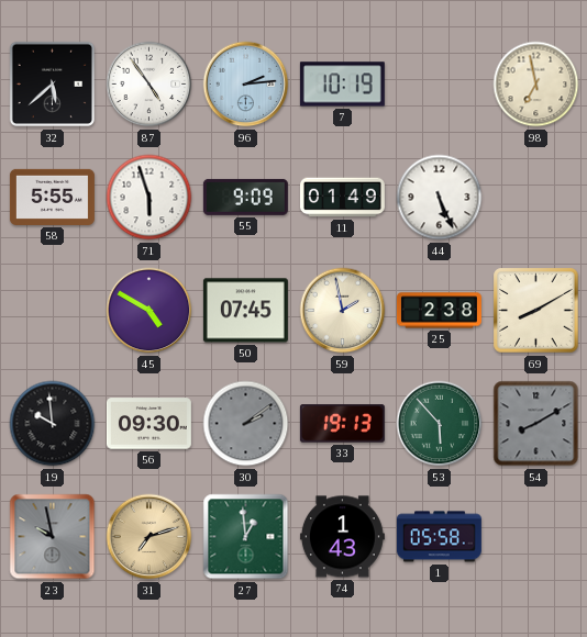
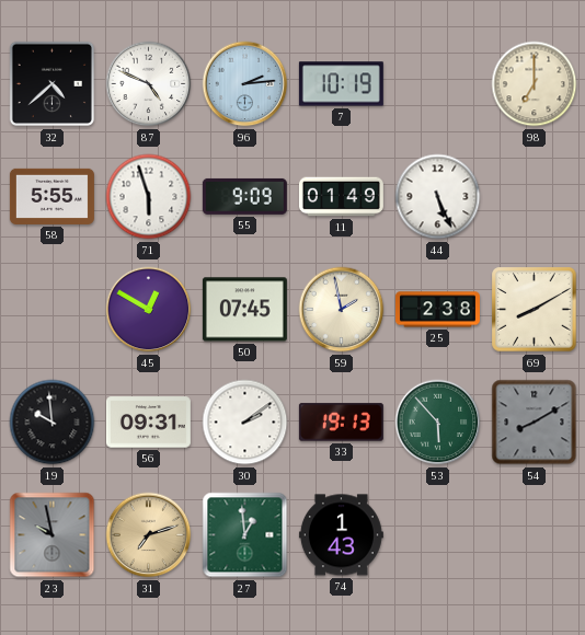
32: 5:38 -> 4:38
87: 4:54 -> 4:49
98: 6:58 -> 7:00
45: 4:50 -> 12:50
56: 09:30 -> 09:31
30 dial: grey -> white
1: 05:58 -> none
